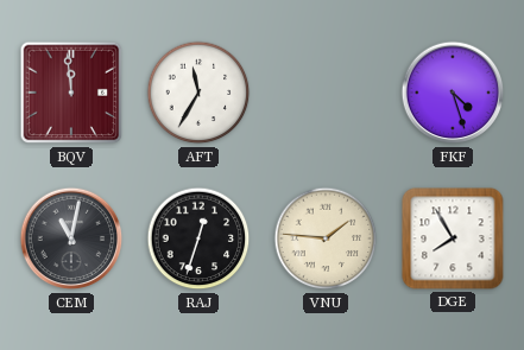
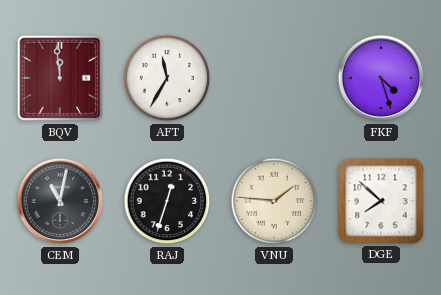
DGE: 7:55 -> 7:52
